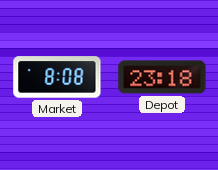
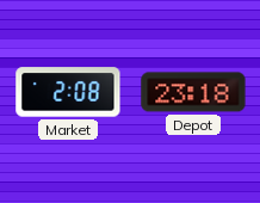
Market: 8:08 -> 2:08
